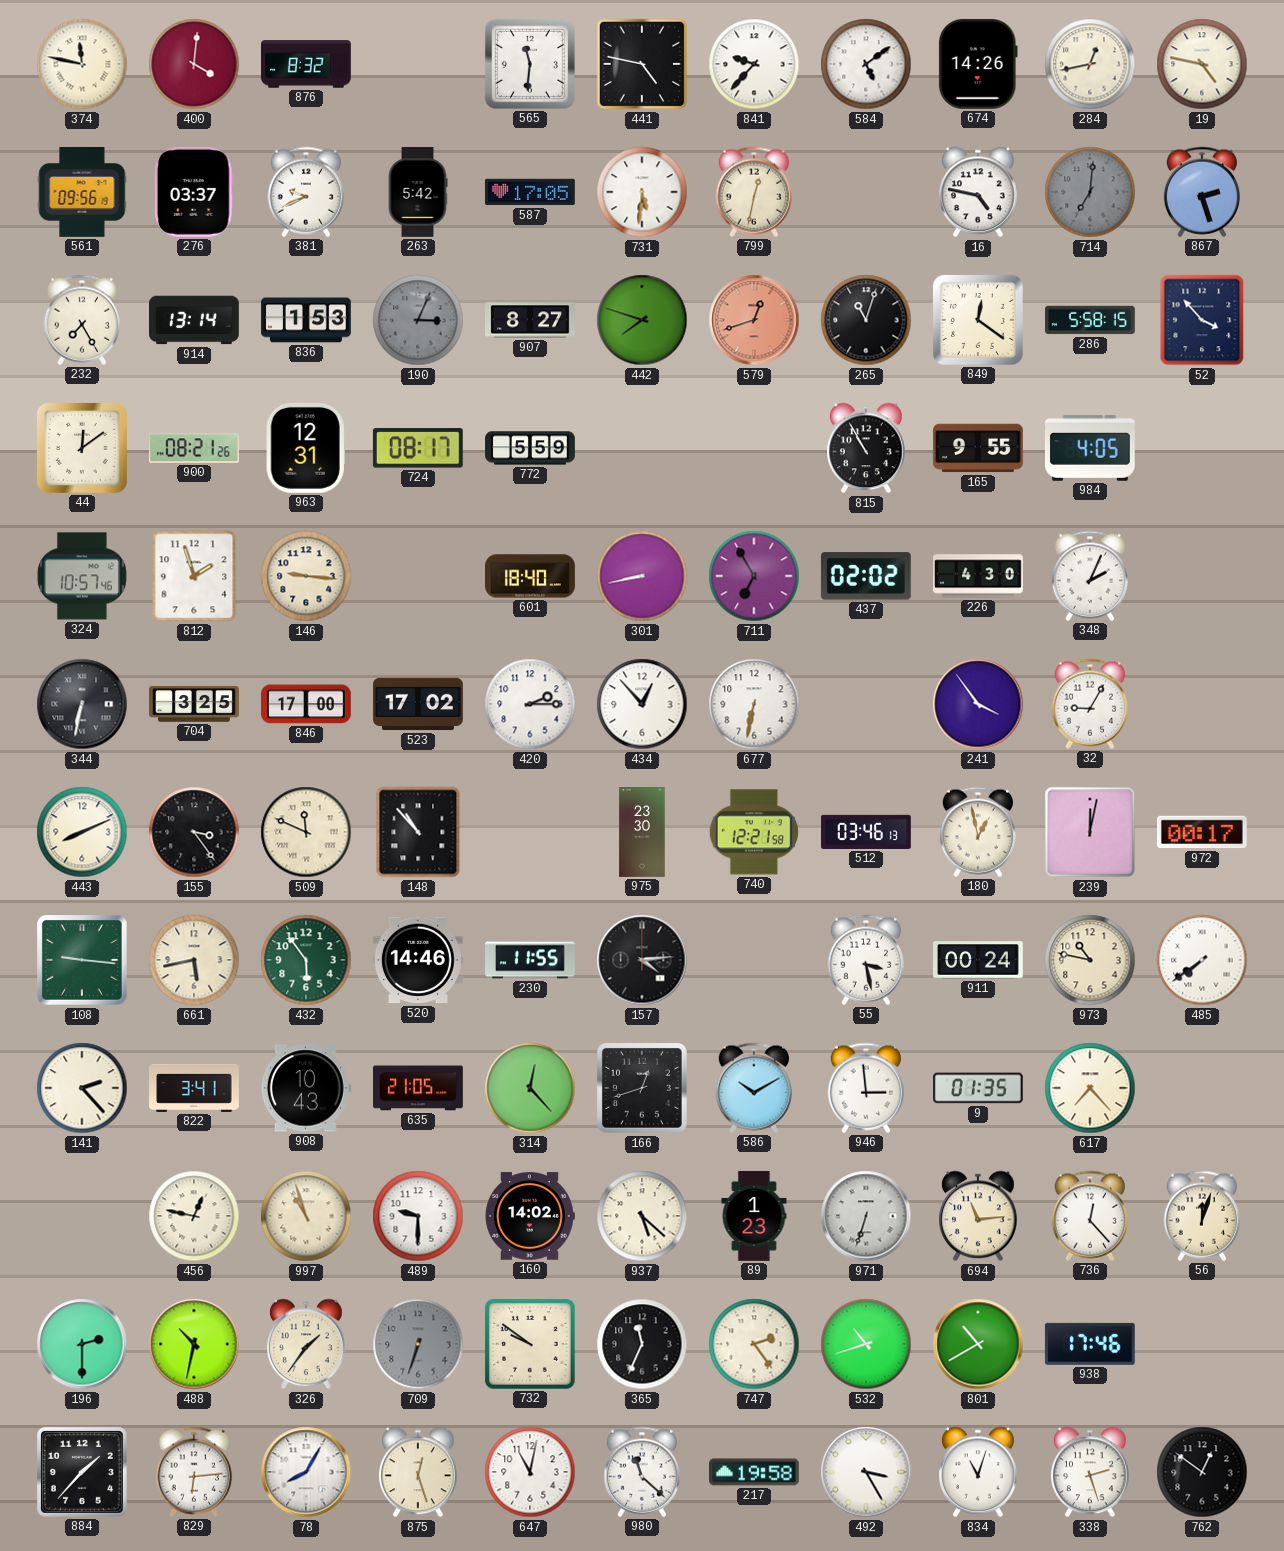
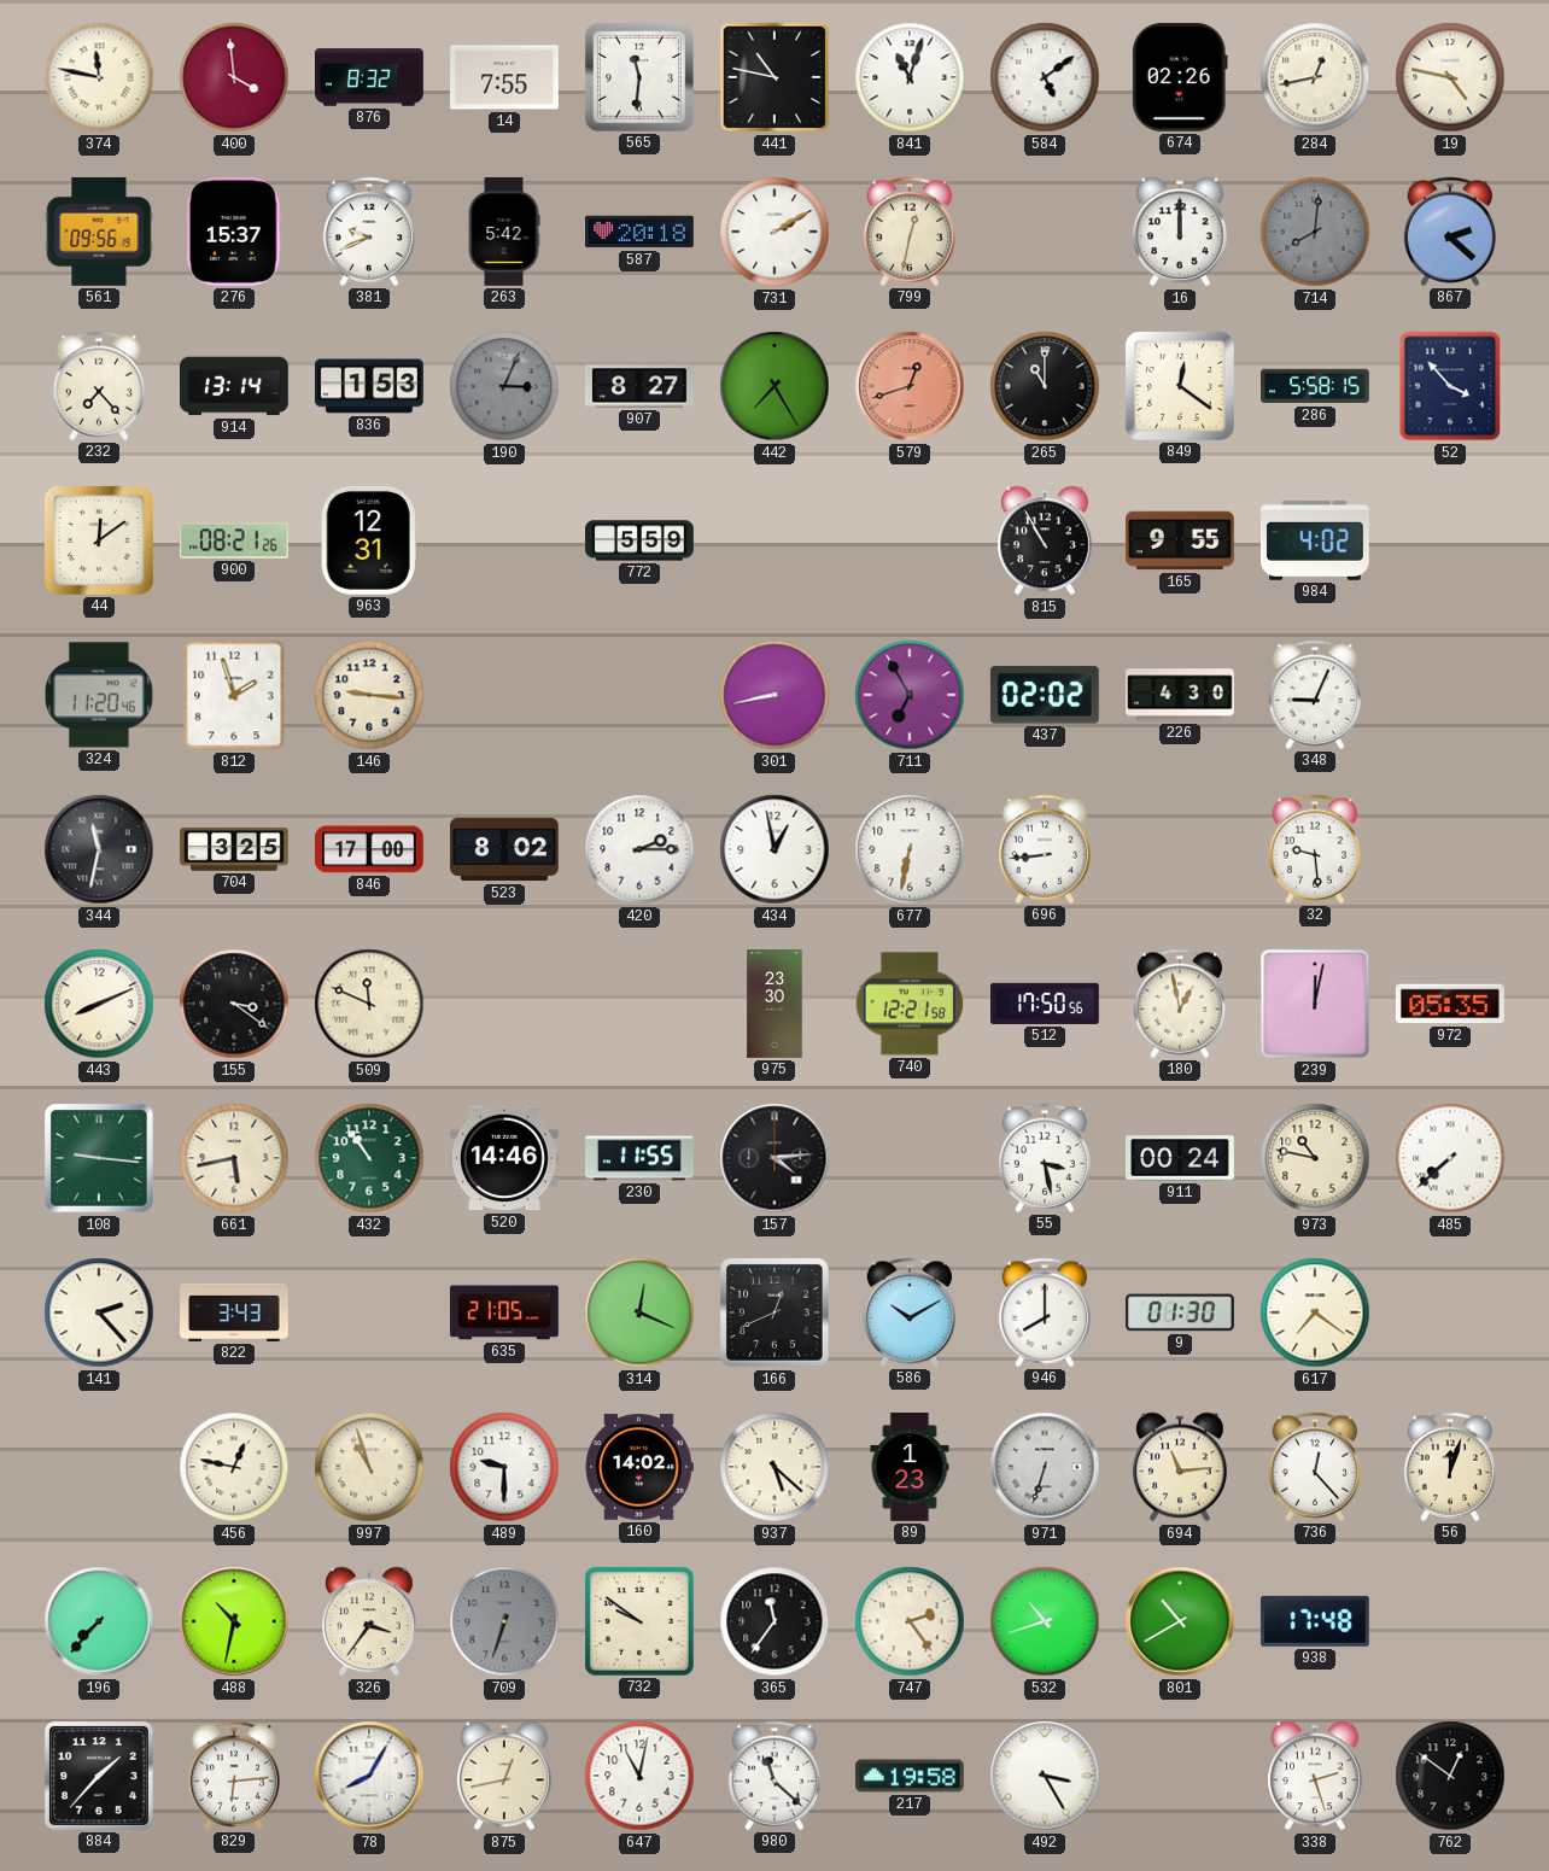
400: 4:01 -> 3:59
14: none -> 7:55
441: 4:47 -> 10:47
841: 9:37 -> 11:03
674: 14:26 -> 02:26
276: 03:37 -> 15:37
587: 17:05 -> 20:18
731: 5:31 -> 2:10
16: 4:47 -> 12:00
714: 7:01 -> 8:01
867: 2:27 -> 2:22
232: 7:25 -> 7:23
442: 7:48 -> 7:25
265: 11:03 -> 11:00
724: 08:17 -> none
984: 4:05 -> 4:02
324: 10:57 -> 11:20
601: 18:40 -> none
348: 2:04 -> 9:04
344: 6:32 -> 11:32
523: 17:02 -> 8:02
434: 12:53 -> 12:58
696: none -> 8:44
241: 3:54 -> none
32: 9:05 -> 9:29
155: 3:24 -> 3:21
148: 10:53 -> none
512: 03:46 -> 17:50
972: 00:17 -> 05:35
432: 5:54 -> 10:54
485: 7:39 -> 7:38
822: 3:41 -> 3:43
908: 10:43 -> none
314: 12:23 -> 12:19
166: 12:42 -> 12:41
946: 2:59 -> 8:00
9: 01:35 -> 01:30
617: 7:23 -> 7:21
196: 2:30 -> 7:37
326: 1:36 -> 3:36
365: 11:34 -> 11:36
938: 17:46 -> 17:48
875: 12:27 -> 12:43
834: 11:03 -> none
